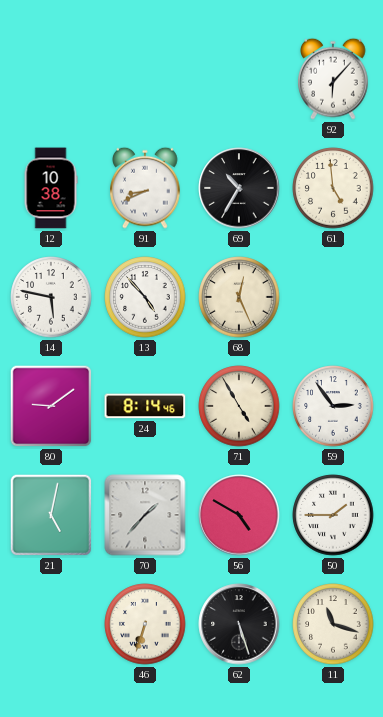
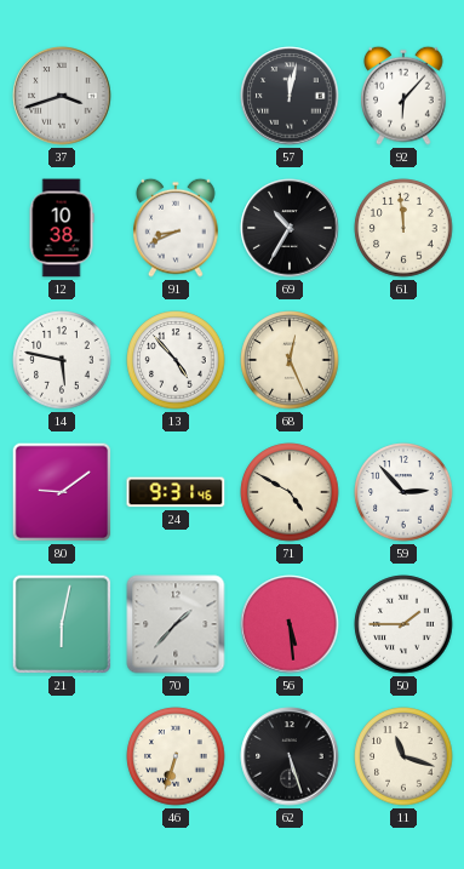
37: none -> 3:42
57: none -> 12:02
61: 4:59 -> 11:59
24: 8:14 -> 9:31
71: 4:55 -> 4:50
59: 2:54 -> 2:53
21: 5:02 -> 6:02
56: 4:50 -> 5:29
